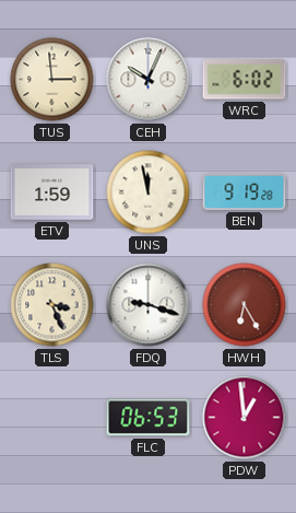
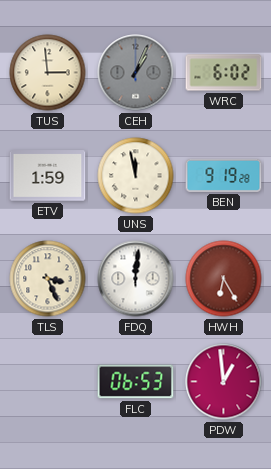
CEH: 10:04 -> 1:04
CEH dial: white -> grey
FDQ: 9:18 -> 12:01
